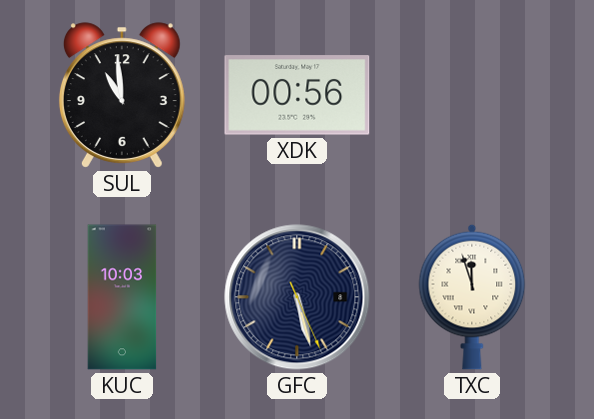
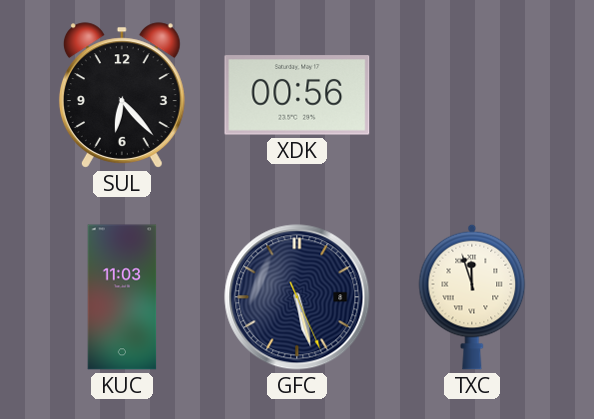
SUL: 10:59 -> 6:23
KUC: 10:03 -> 11:03
